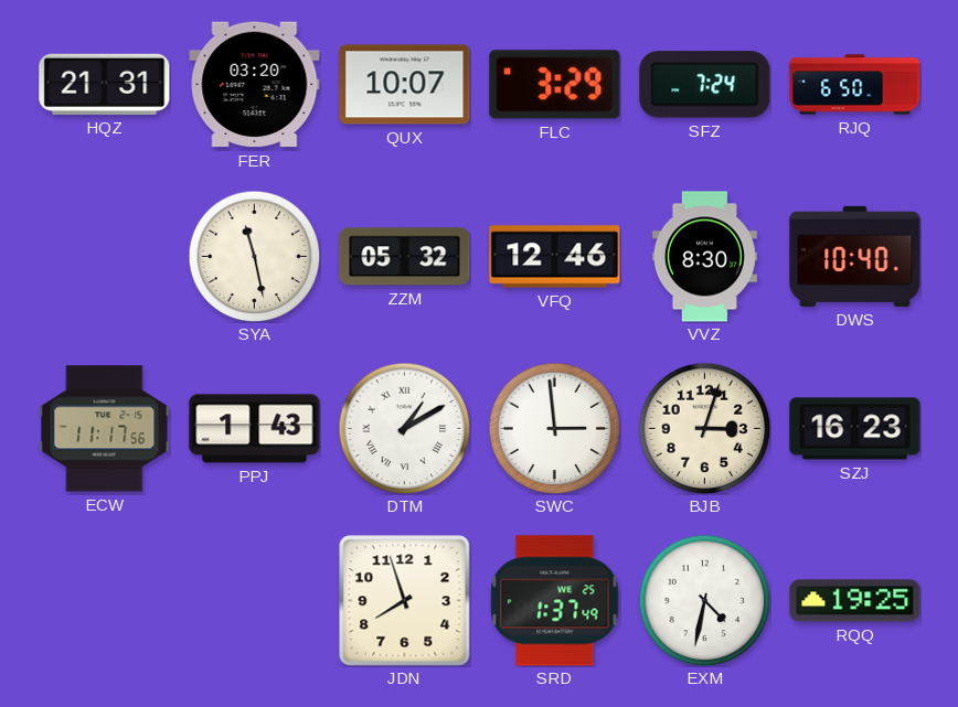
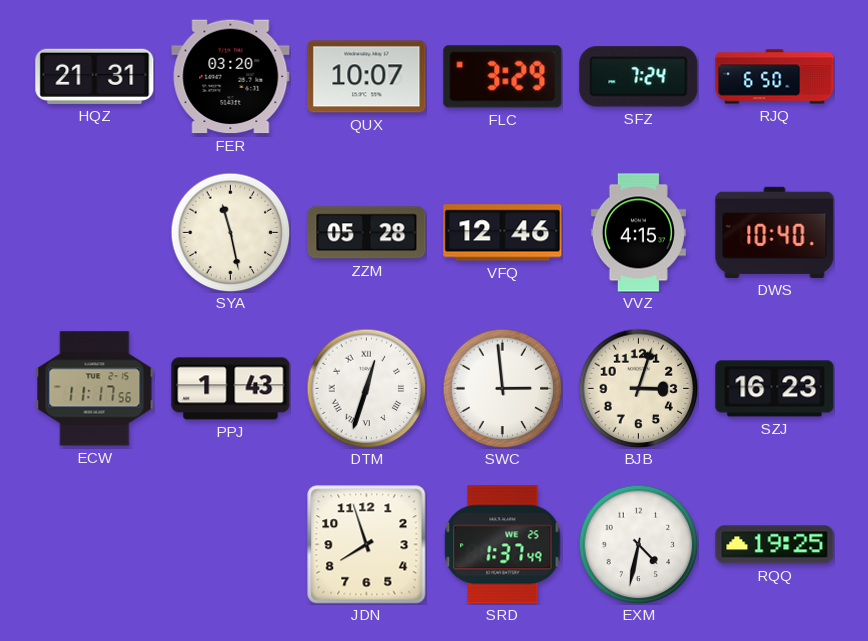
ZZM: 05:32 -> 05:28
VVZ: 8:30 -> 4:15
DTM: 1:10 -> 12:33
